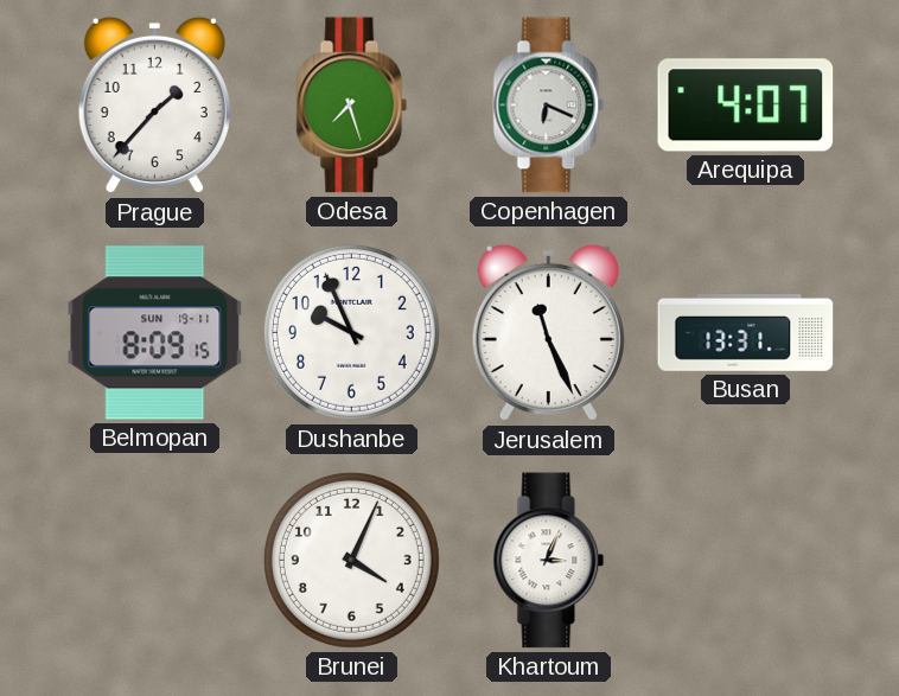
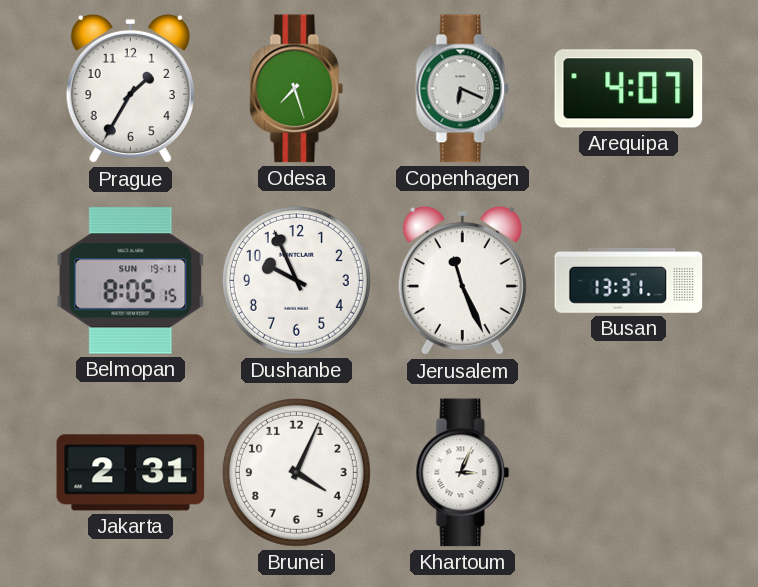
Prague: 1:37 -> 1:35
Belmopan: 8:09 -> 8:05
Jakarta: none -> 2:31
